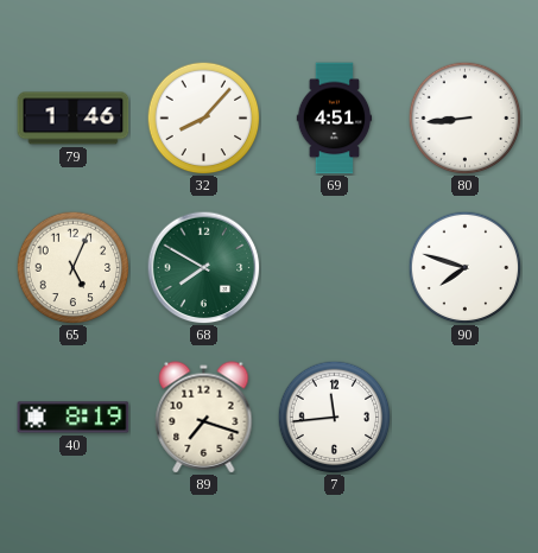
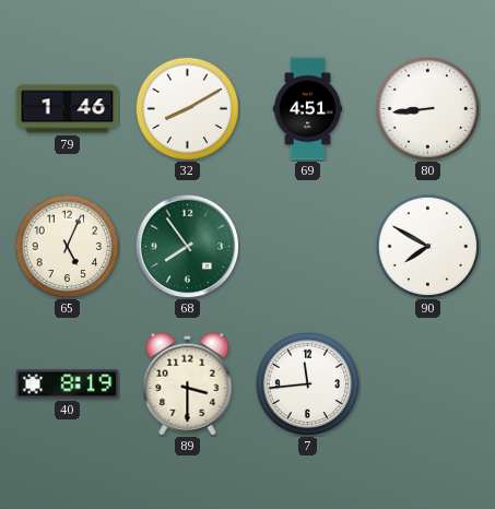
32: 8:07 -> 8:10
68: 7:50 -> 7:54
90: 7:48 -> 7:50
89: 7:18 -> 3:30
